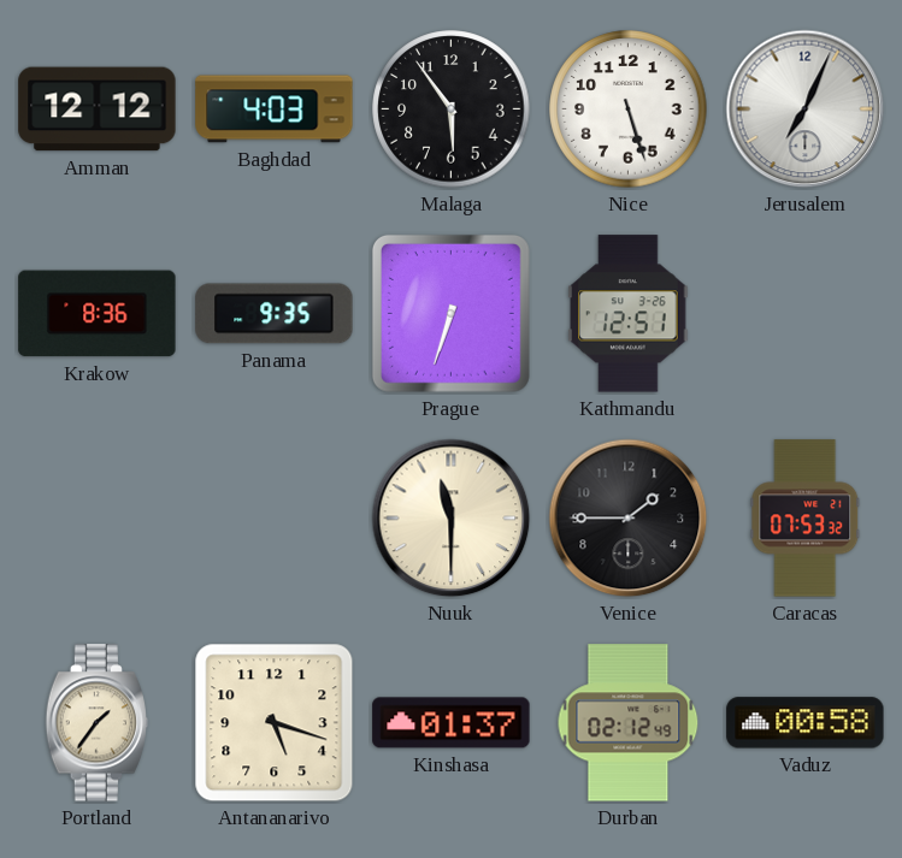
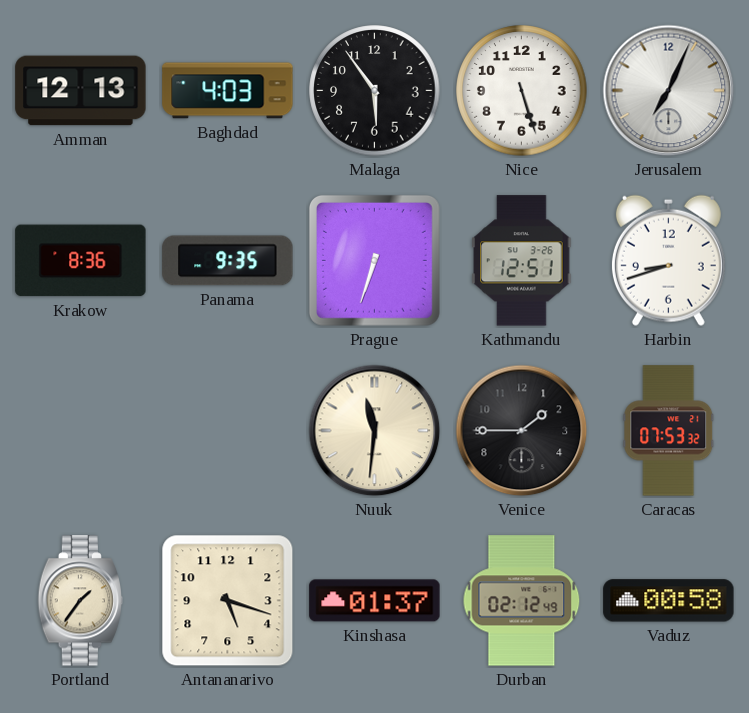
Amman: 12:12 -> 12:13
Harbin: none -> 8:42
Nuuk: 11:30 -> 11:31
